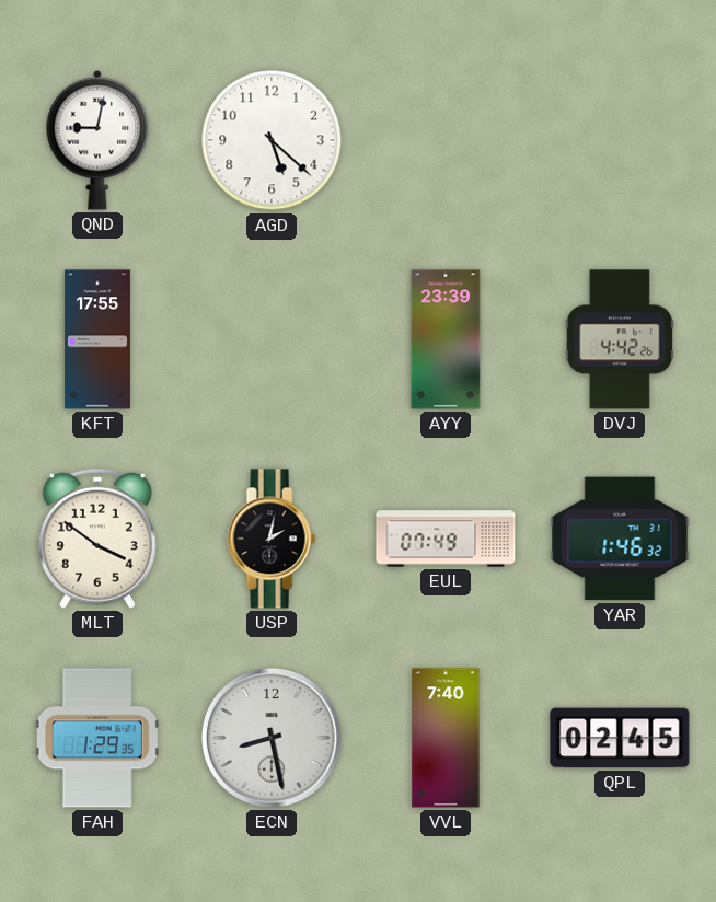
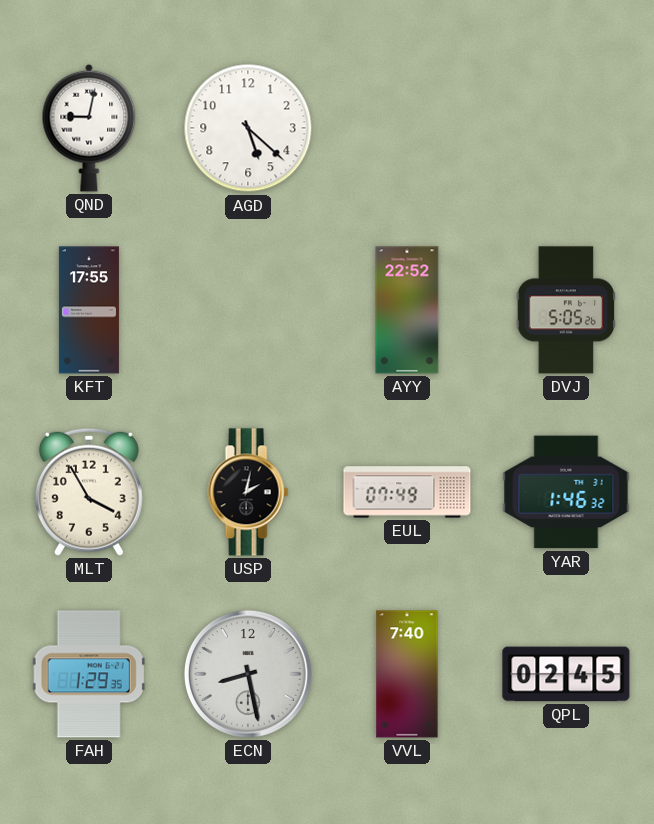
AYY: 23:39 -> 22:52
DVJ: 4:42 -> 5:05
MLT: 3:51 -> 3:55
